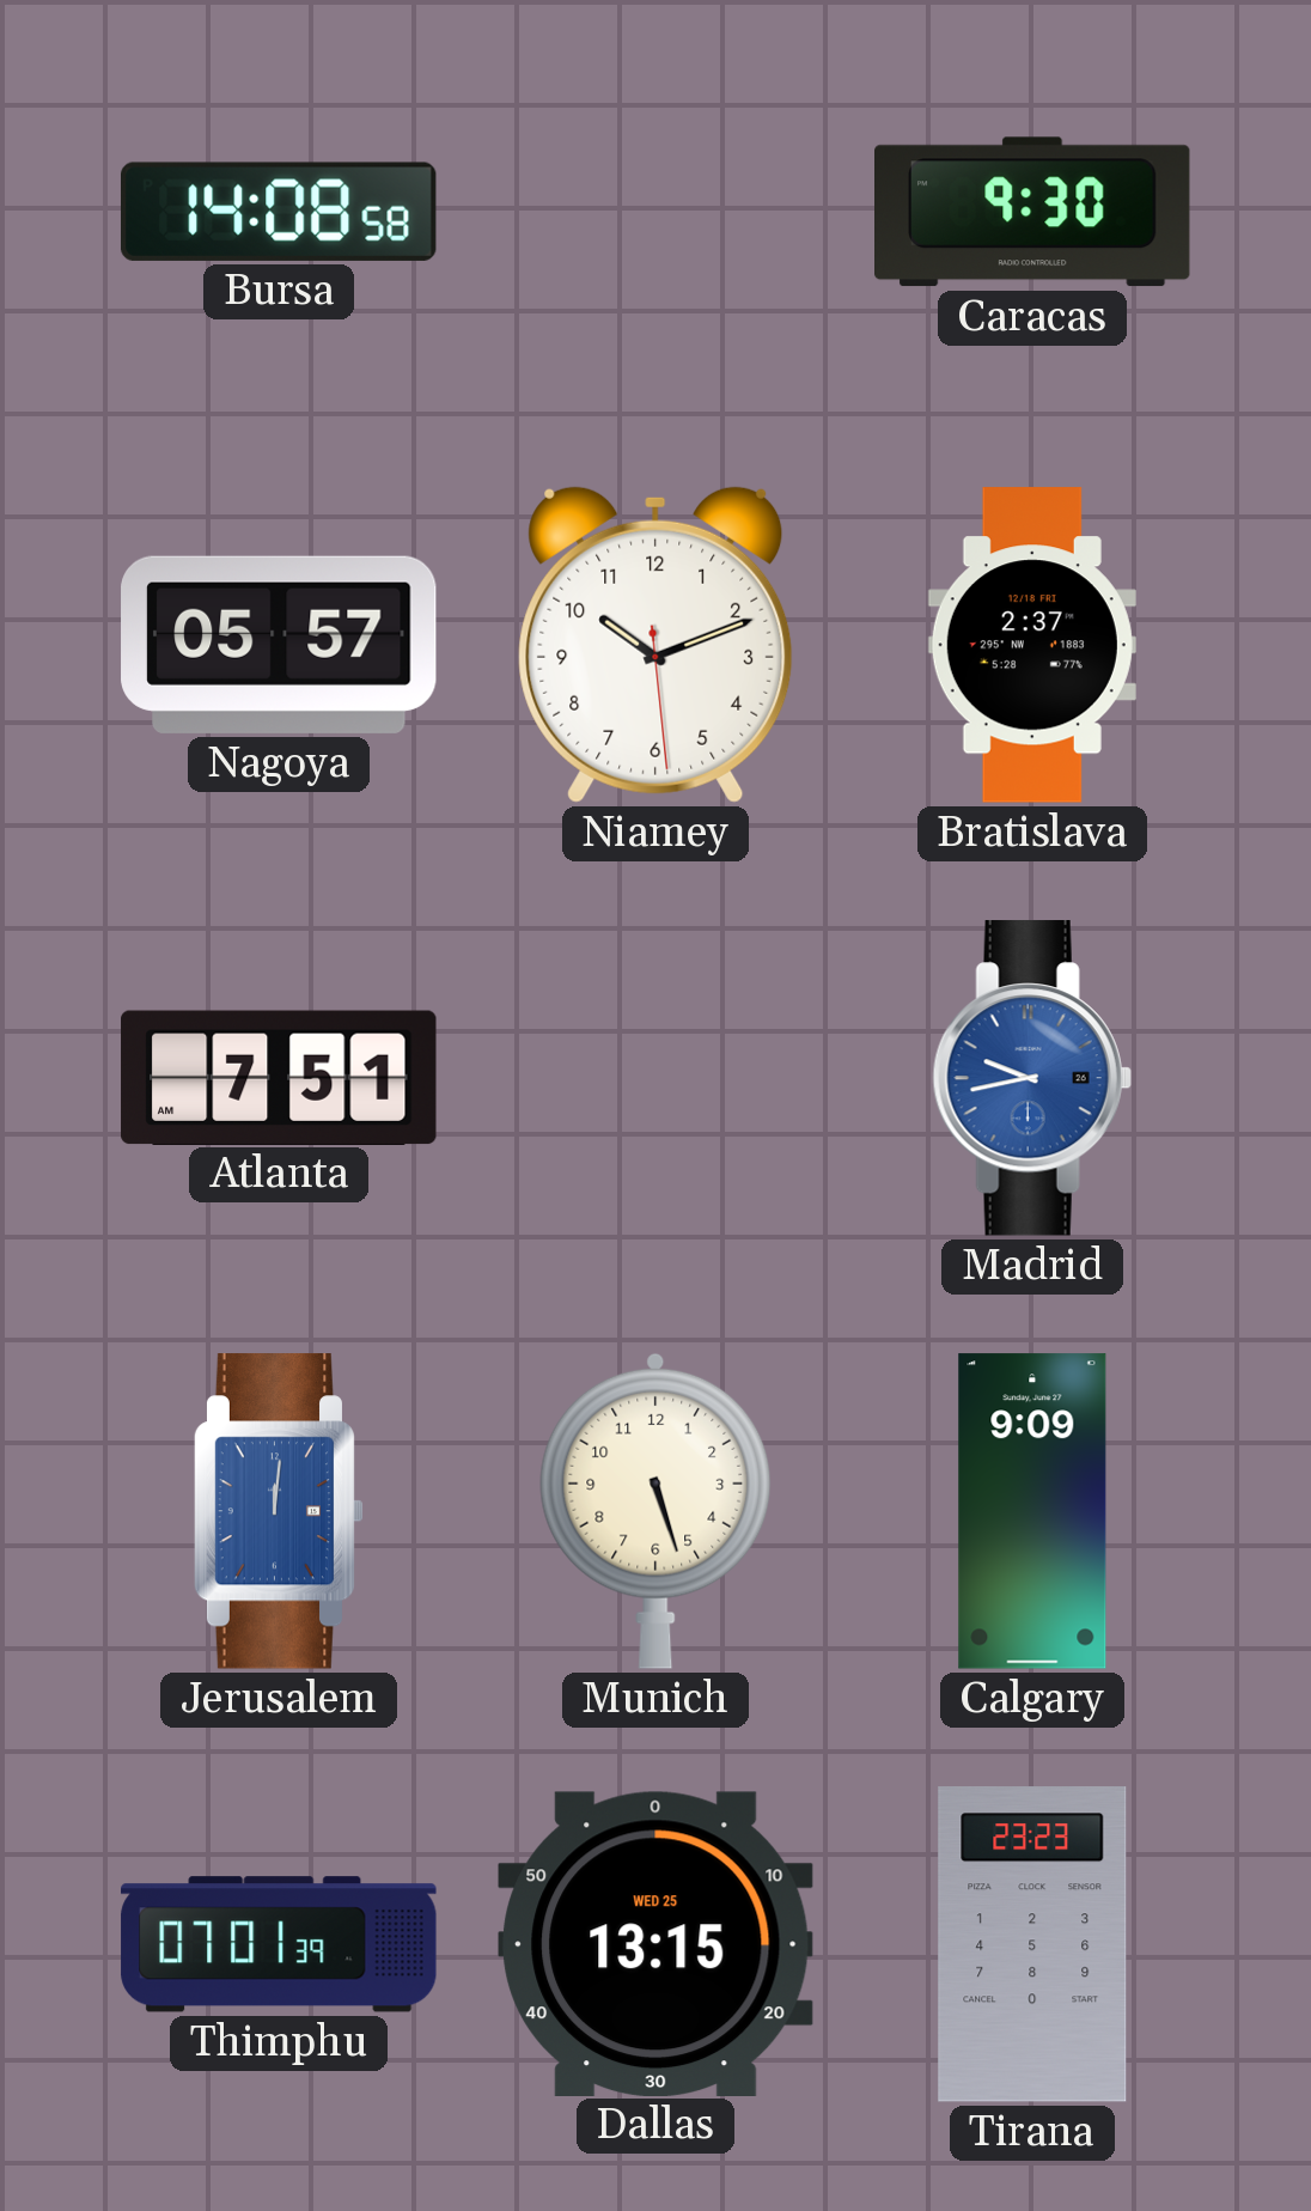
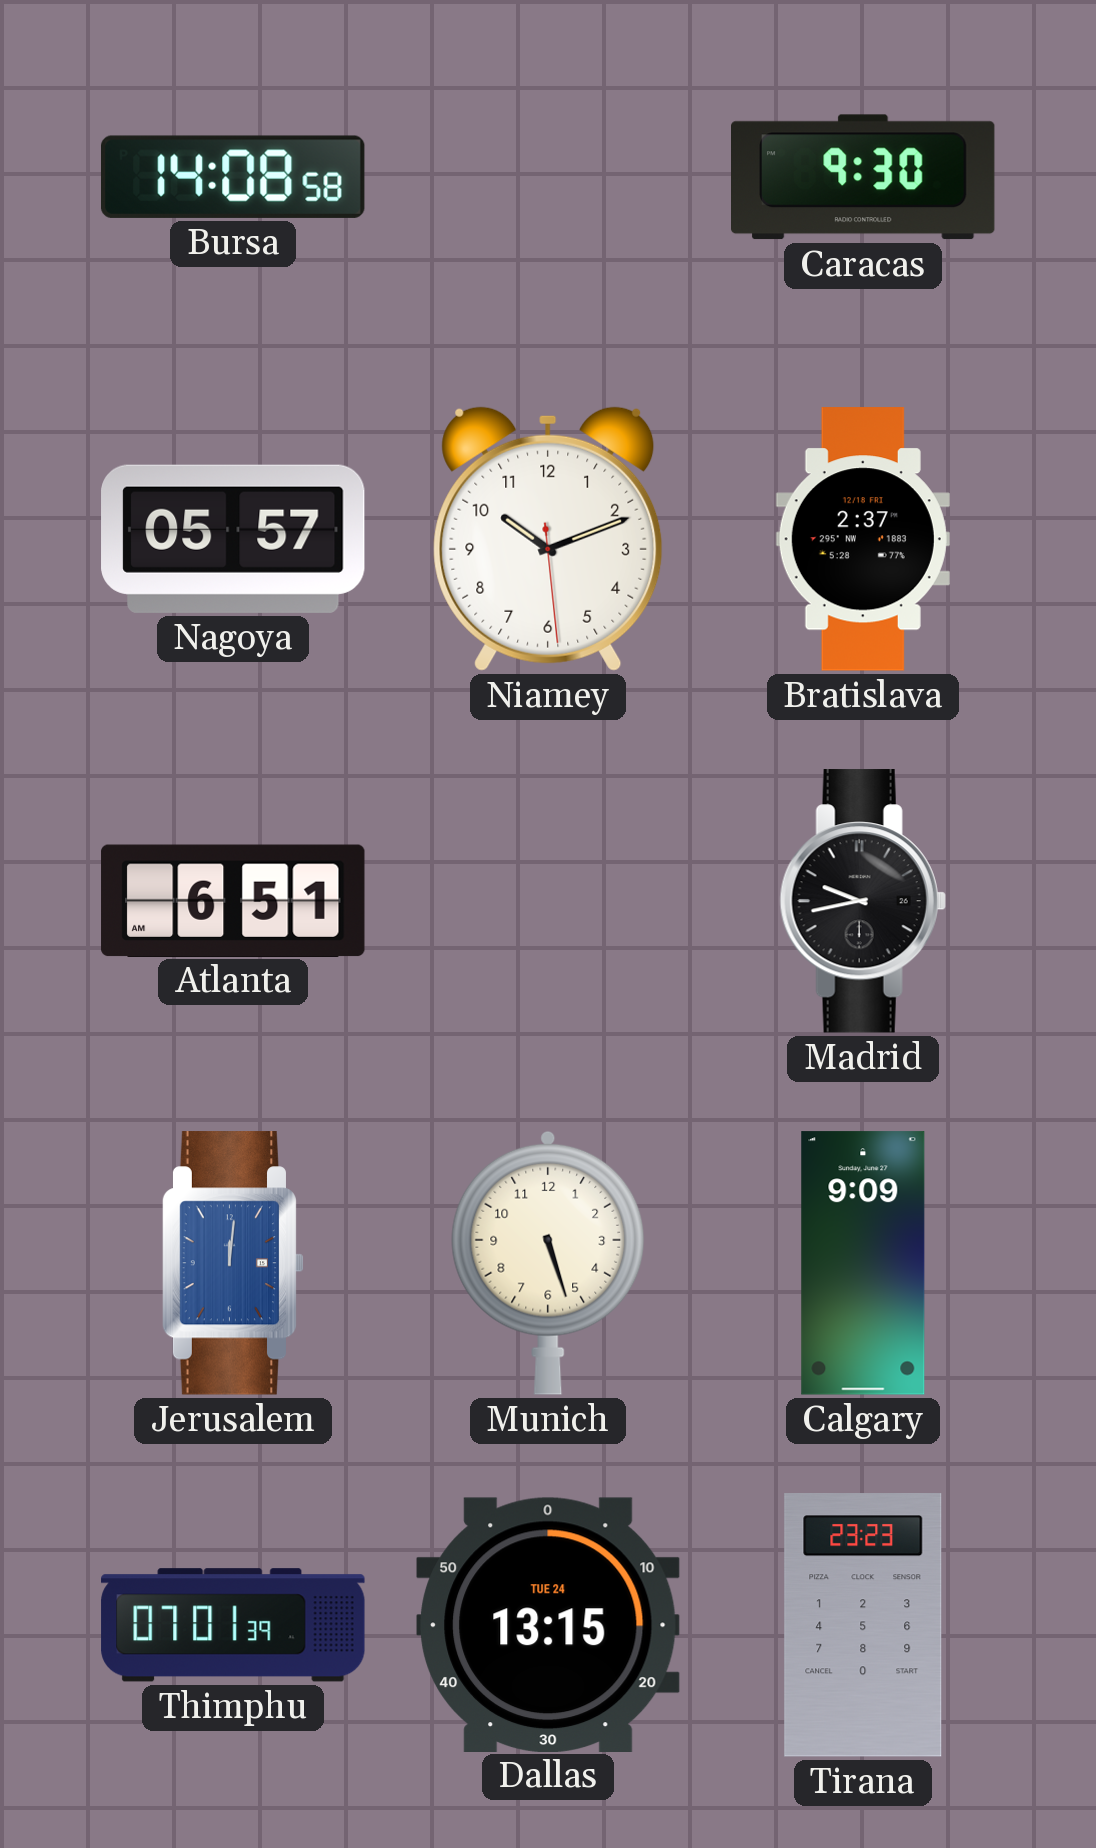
Atlanta: 7:51 -> 6:51
Madrid dial: blue -> black
Dallas date: WED 25 -> TUE 24
